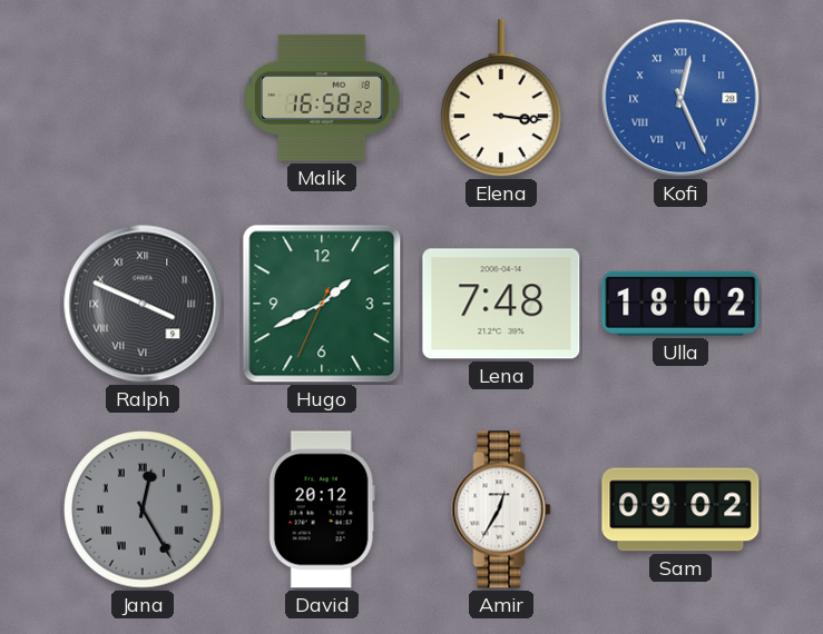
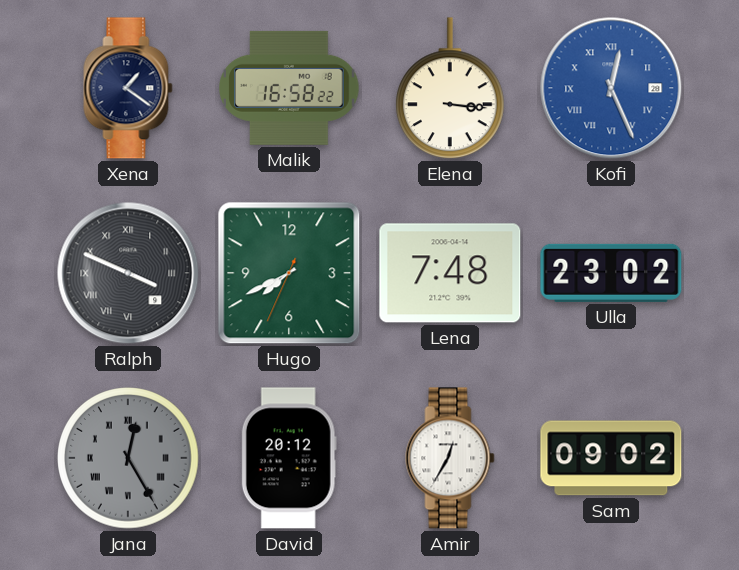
Xena: none -> 1:21
Hugo: 1:40 -> 7:40
Ulla: 18:02 -> 23:02
